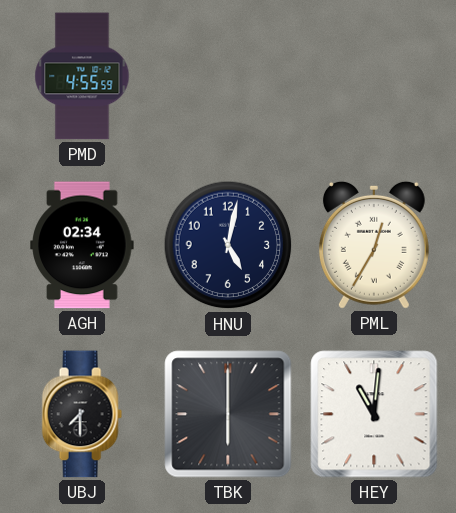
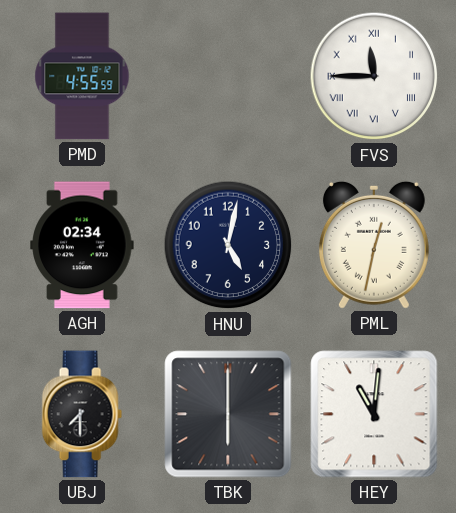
FVS: none -> 11:45
PML: 12:35 -> 12:32
